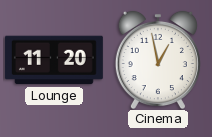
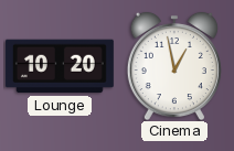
Lounge: 11:20 -> 10:20
